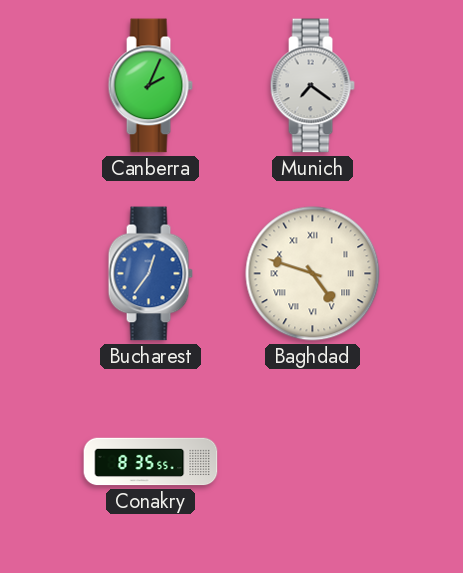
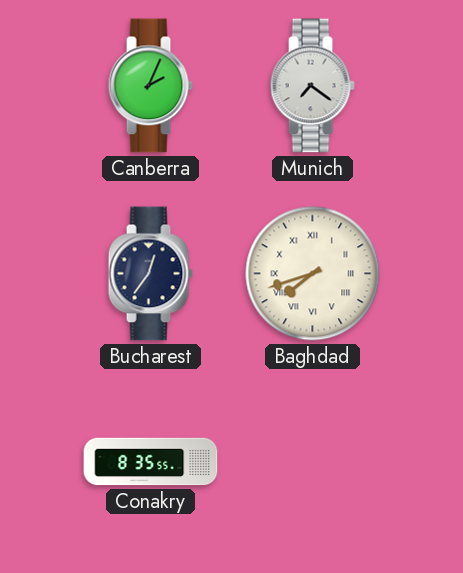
Bucharest dial: blue -> navy
Baghdad: 4:48 -> 7:42
